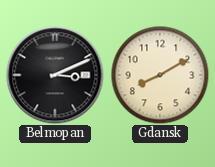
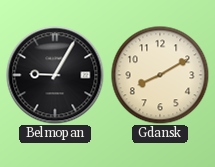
Belmopan: 3:11 -> 9:05
